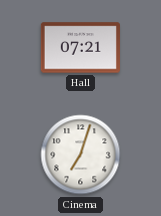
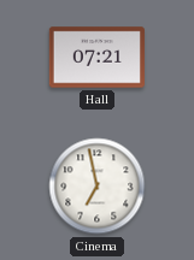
Cinema: 7:03 -> 6:58
